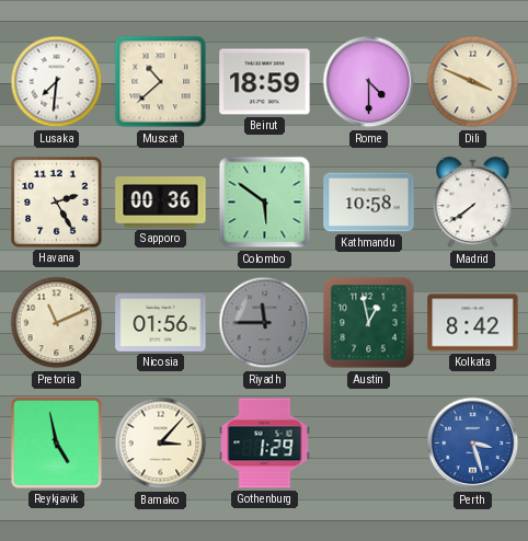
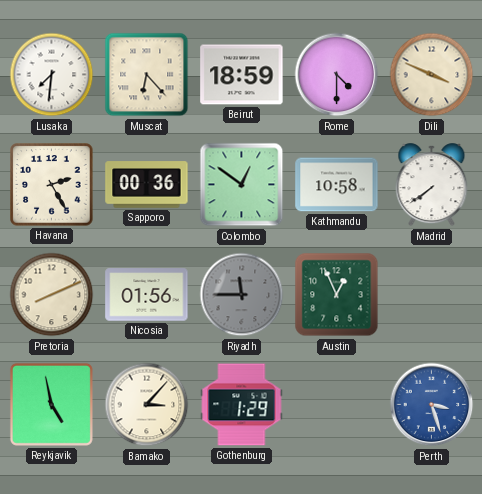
Muscat: 10:38 -> 6:23
Colombo: 5:51 -> 12:51
Pretoria: 11:11 -> 8:11
Austin: 12:58 -> 12:56
Kolkata: 8:42 -> none
